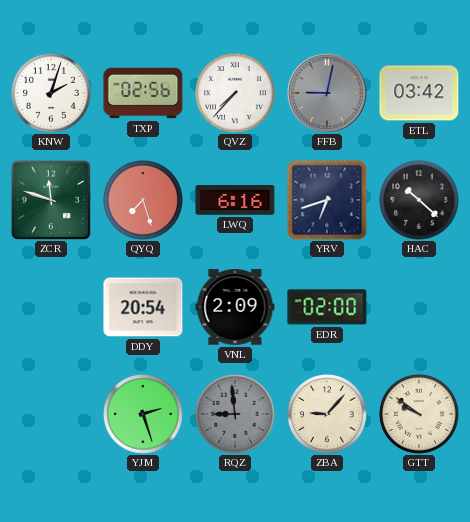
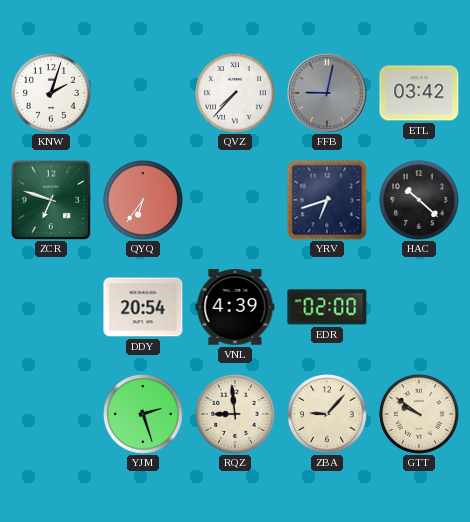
TXP: 02:56 -> none
ZCR: 11:48 -> 6:48
QYQ: 7:27 -> 6:36
LWQ: 6:16 -> none
VNL: 2:09 -> 4:39
RQZ dial: grey -> cream
